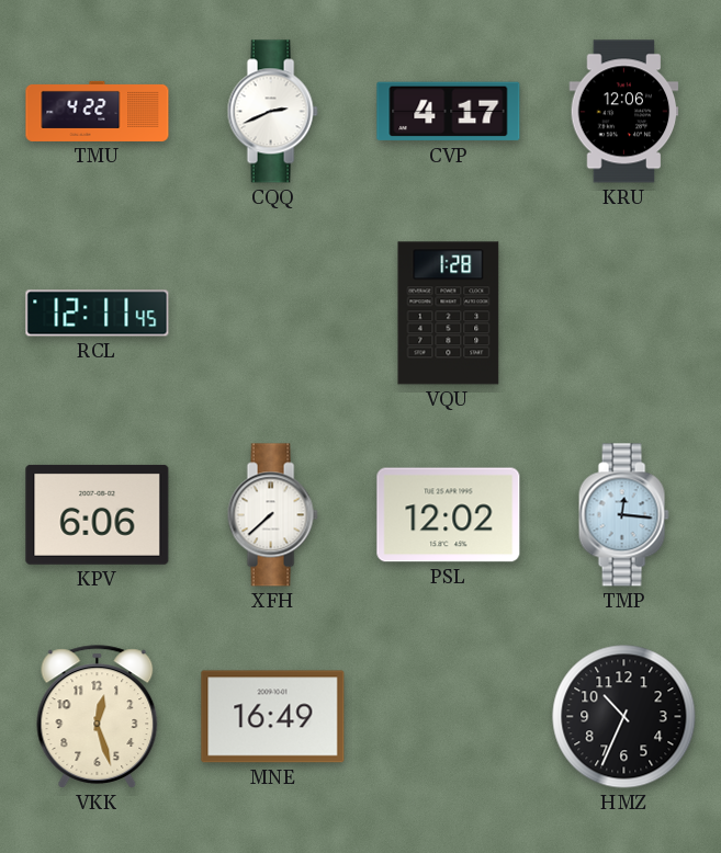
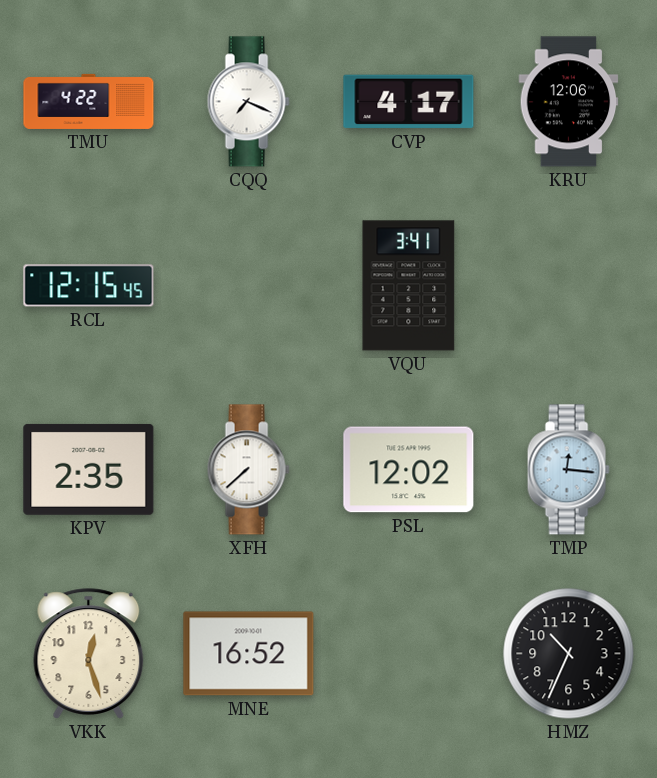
CQQ: 2:41 -> 7:19
RCL: 12:11 -> 12:15
VQU: 1:28 -> 3:41
KPV: 6:06 -> 2:35
MNE: 16:49 -> 16:52
